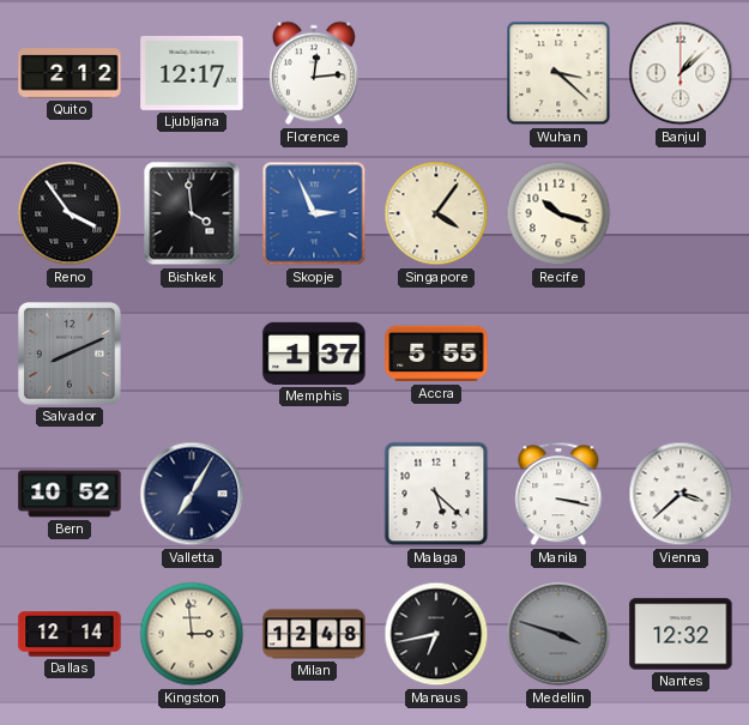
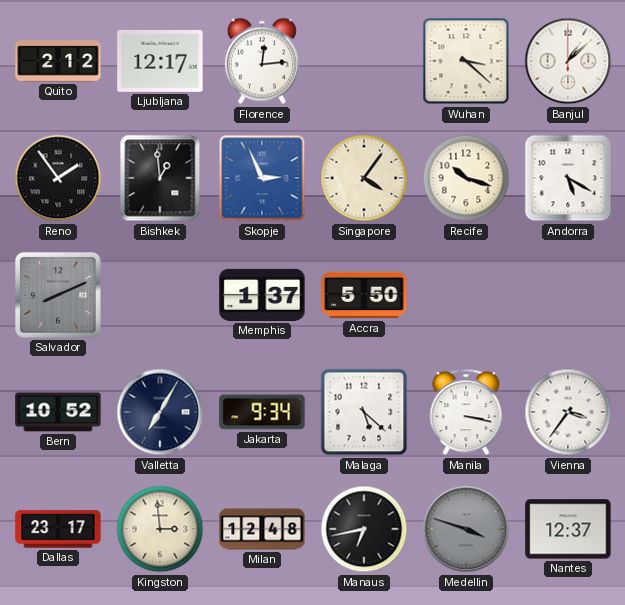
Reno: 3:54 -> 1:54
Bishkek: 3:59 -> 12:59
Andorra: none -> 5:20
Accra: 5:55 -> 5:50
Jakarta: none -> 9:34
Vienna: 3:38 -> 3:36
Dallas: 12:14 -> 23:17
Nantes: 12:32 -> 12:37
